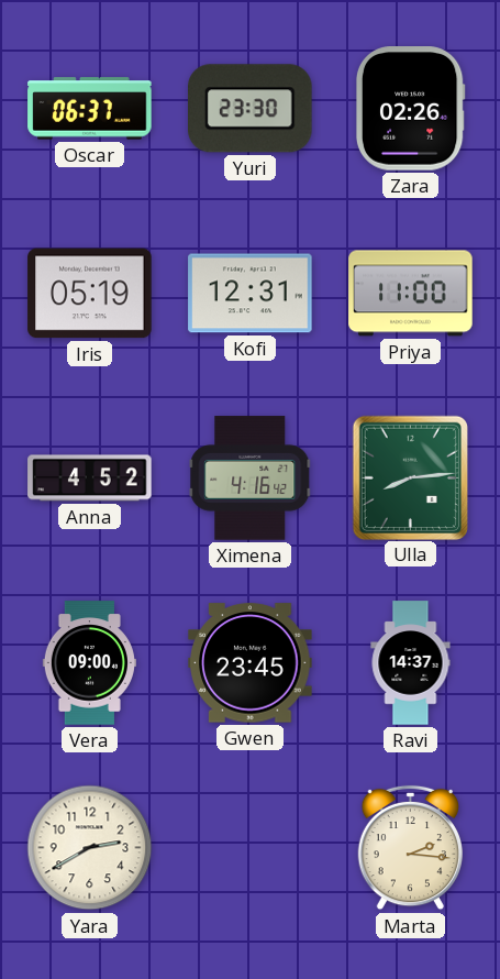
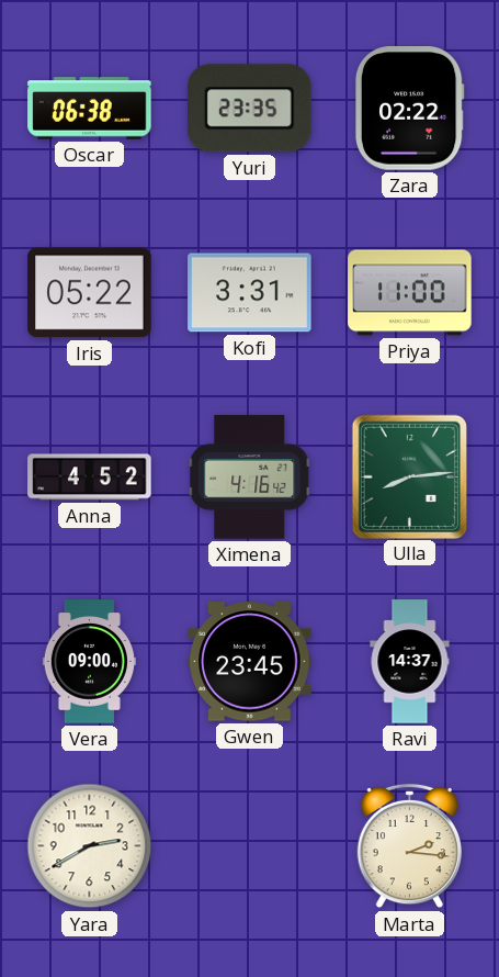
Oscar: 06:37 -> 06:38
Yuri: 23:30 -> 23:35
Zara: 02:26 -> 02:22
Iris: 05:19 -> 05:22
Kofi: 12:31 -> 3:31
